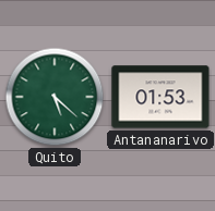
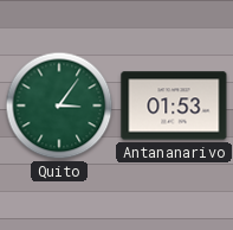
Quito: 5:22 -> 3:06
